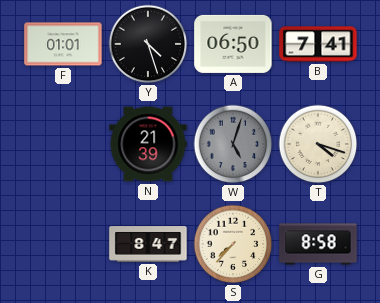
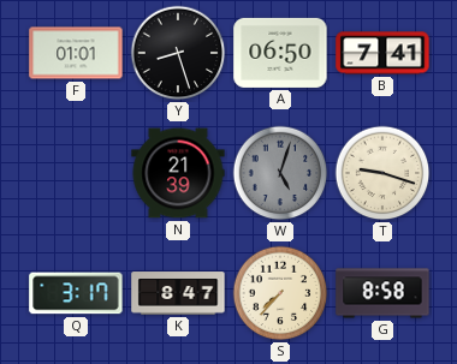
Y: 4:27 -> 8:27
T: 4:18 -> 9:18
Q: none -> 3:17
